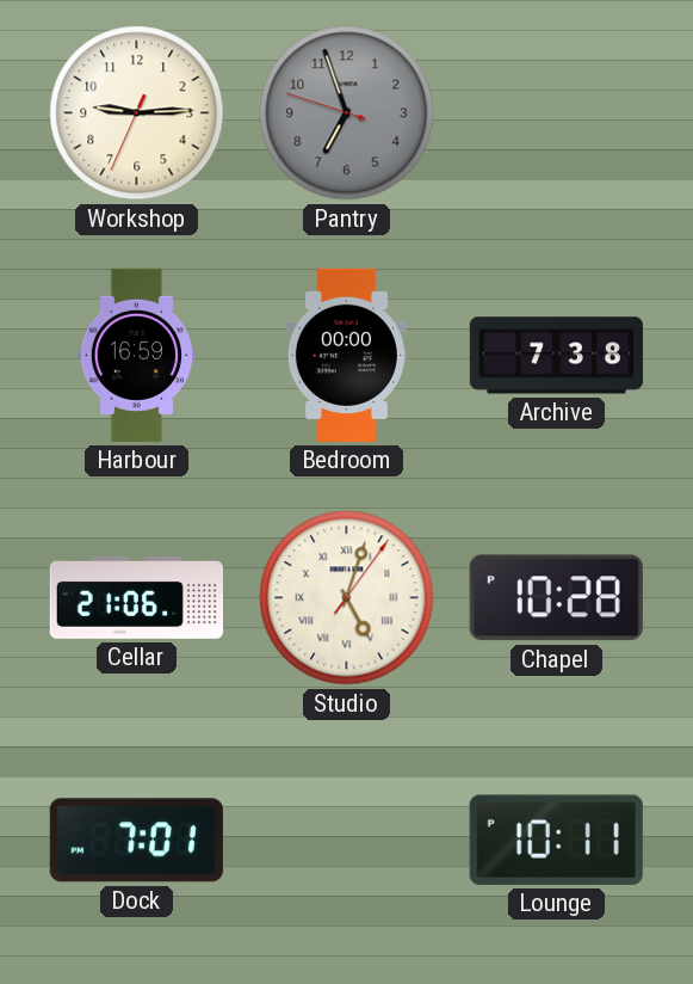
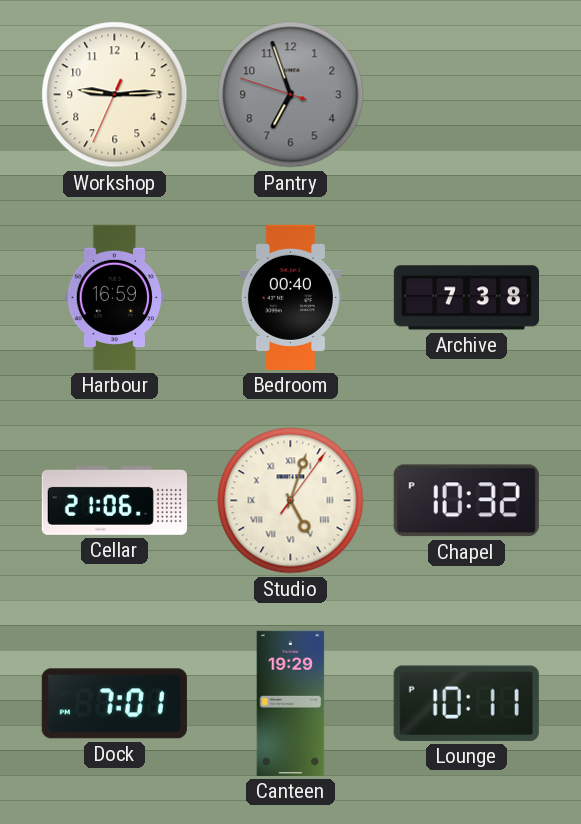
Bedroom: 00:00 -> 00:40
Chapel: 10:28 -> 10:32
Canteen: none -> 19:29
